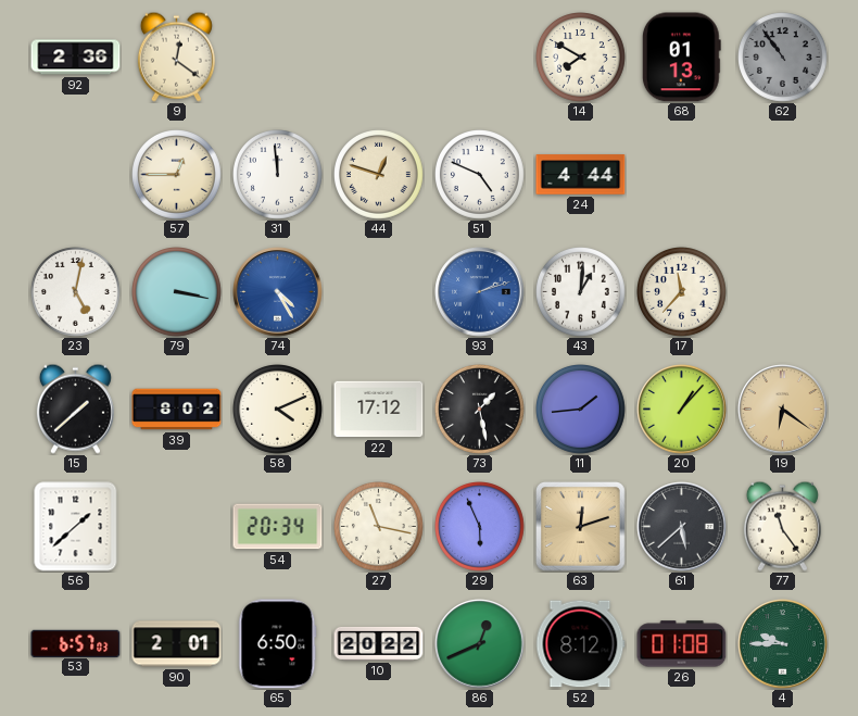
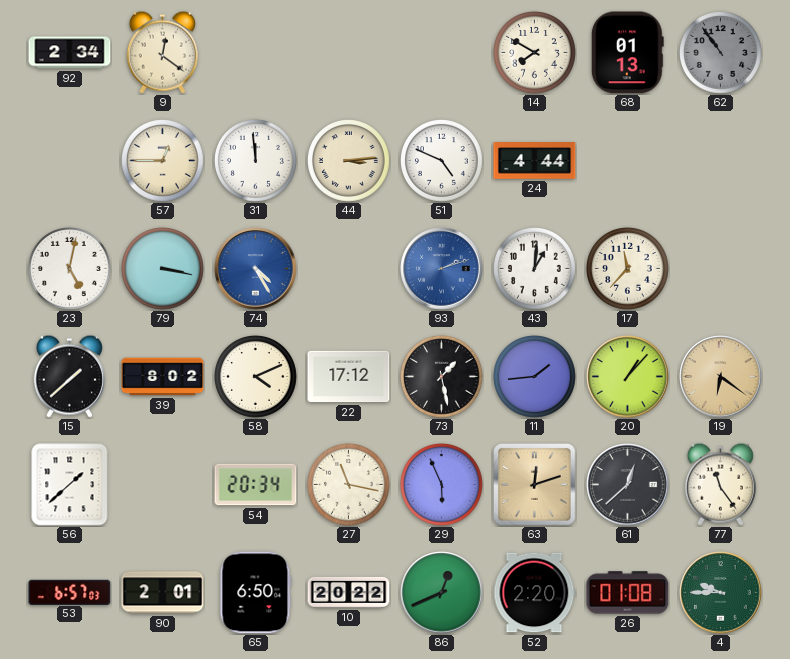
92: 2:36 -> 2:34
44: 12:48 -> 3:14
61: 5:38 -> 12:38
52: 8:12 -> 2:20
